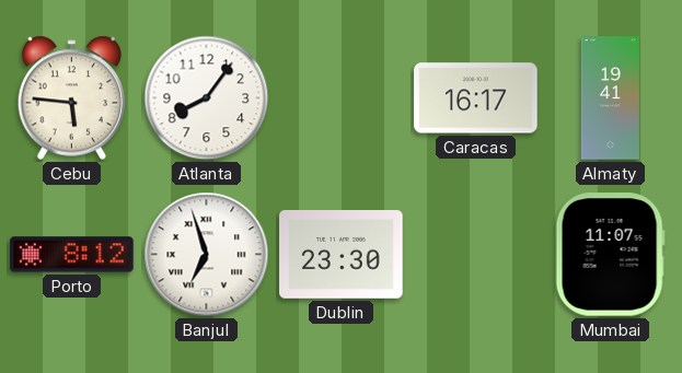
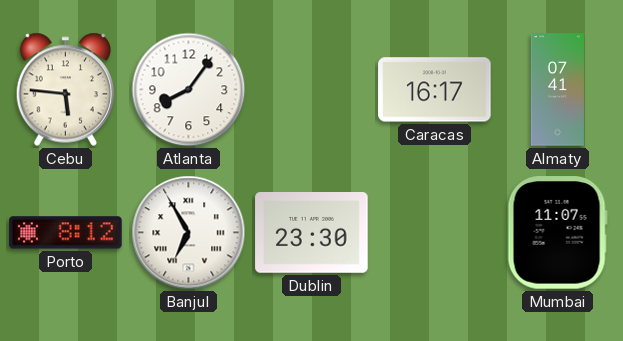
Almaty: 19:41 -> 07:41
Banjul: 6:57 -> 6:55
